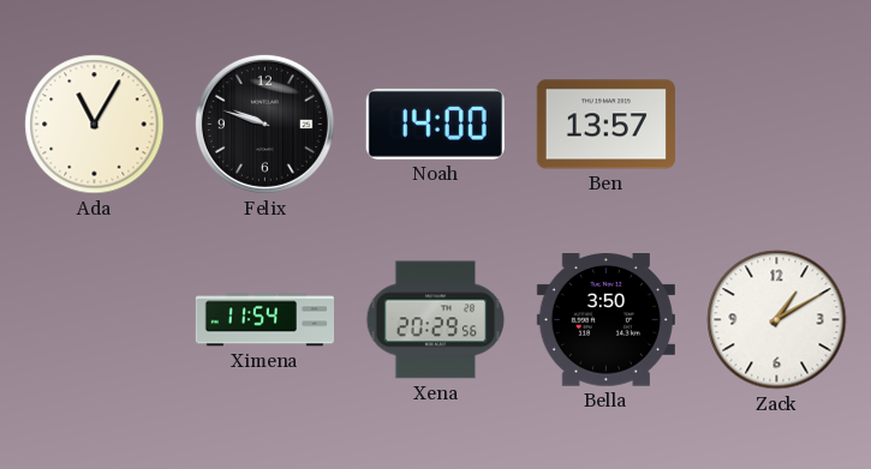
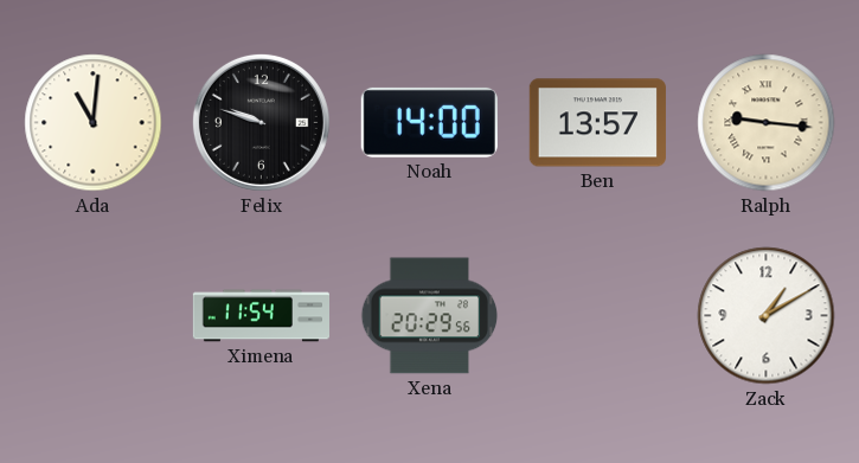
Ada: 11:05 -> 11:01
Ralph: none -> 9:16
Bella: 3:50 -> none
